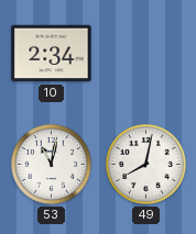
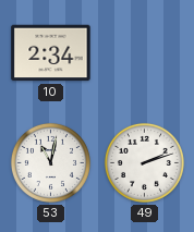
49: 8:02 -> 2:12
